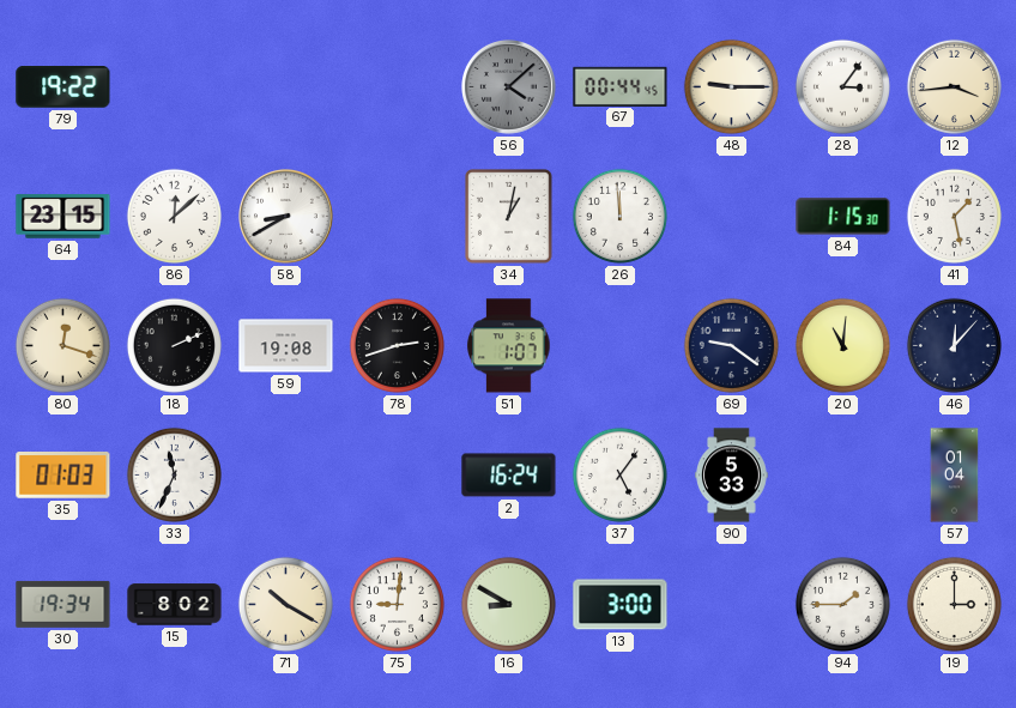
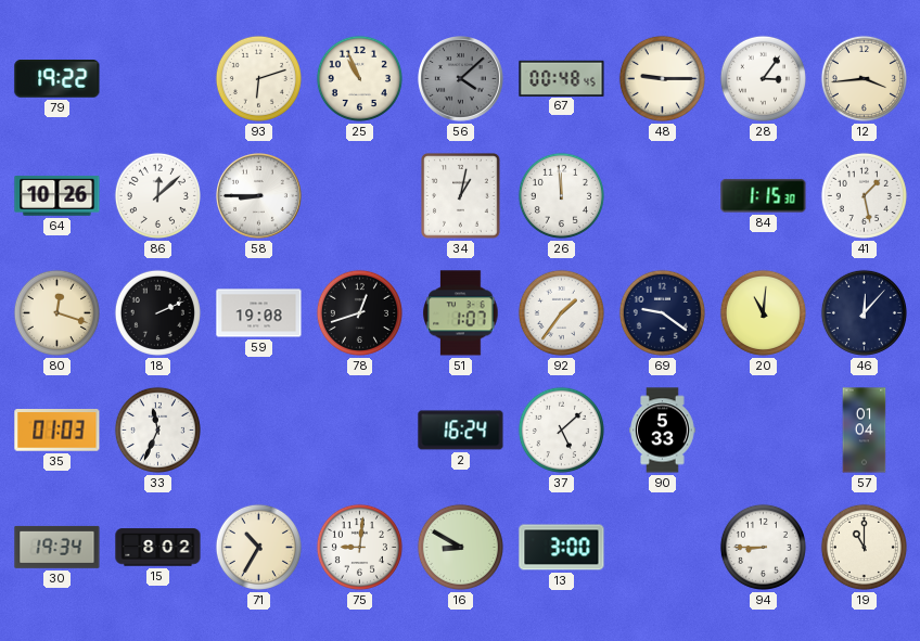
93: none -> 6:12
25: none -> 10:56
67: 00:44 -> 00:48
64: 23:15 -> 10:26
58: 8:40 -> 8:45
78: 2:42 -> 12:42
92: none -> 1:36
37: 5:06 -> 5:08
71: 10:20 -> 10:35
94: 1:45 -> 8:45
19: 3:00 -> 11:00
